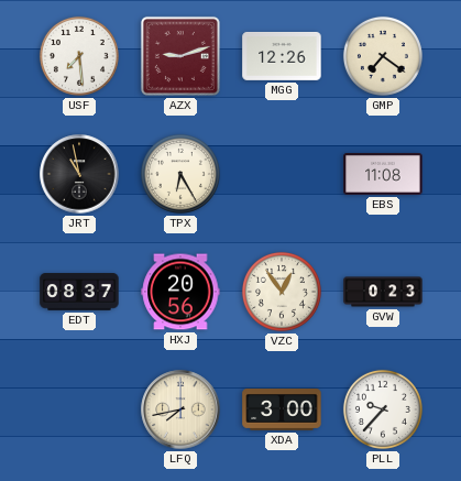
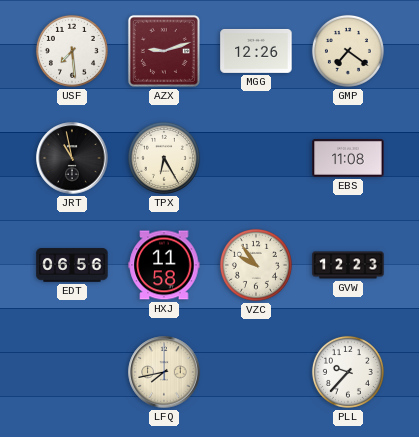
EDT: 08:37 -> 06:56
HXJ: 20:56 -> 11:58
VZC: 12:54 -> 9:54
GVW: 0:23 -> 12:23
XDA: 3:00 -> none
